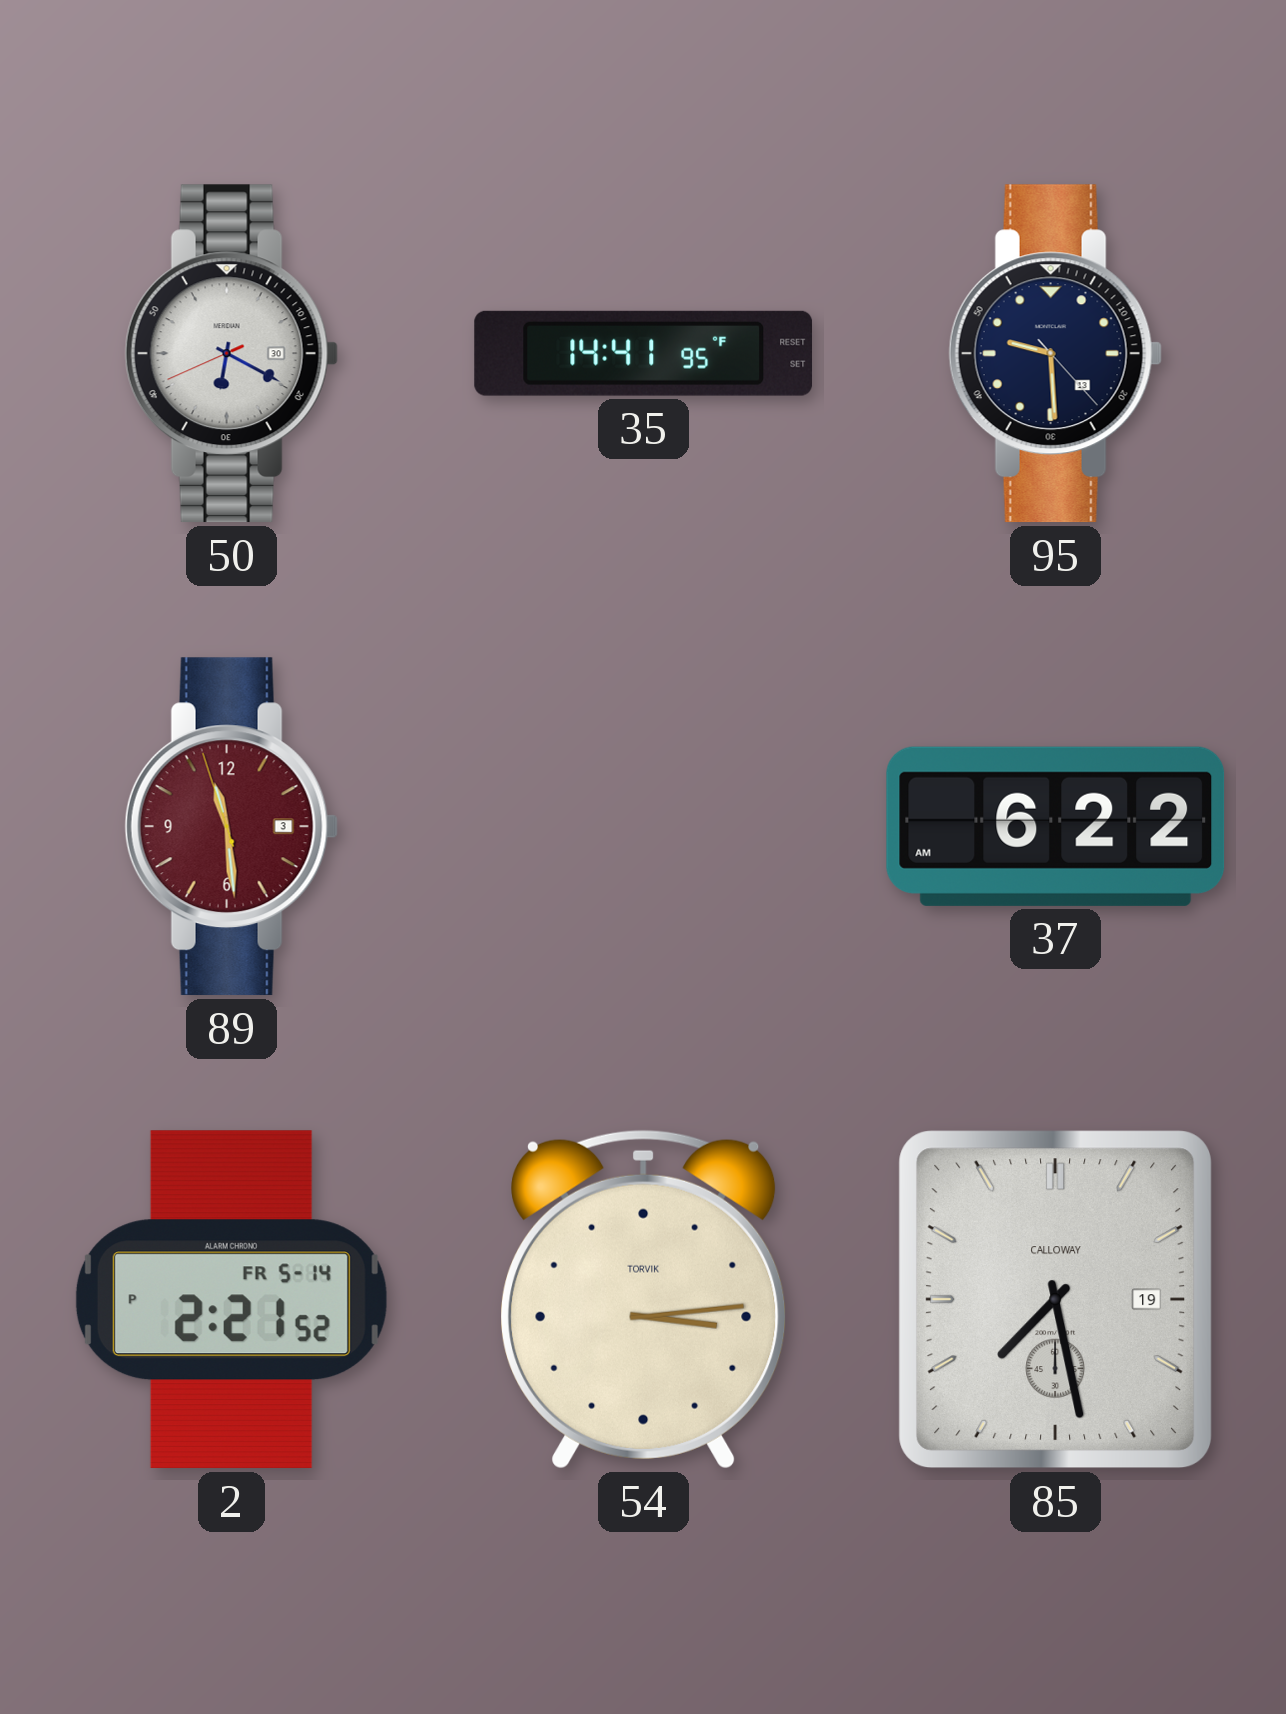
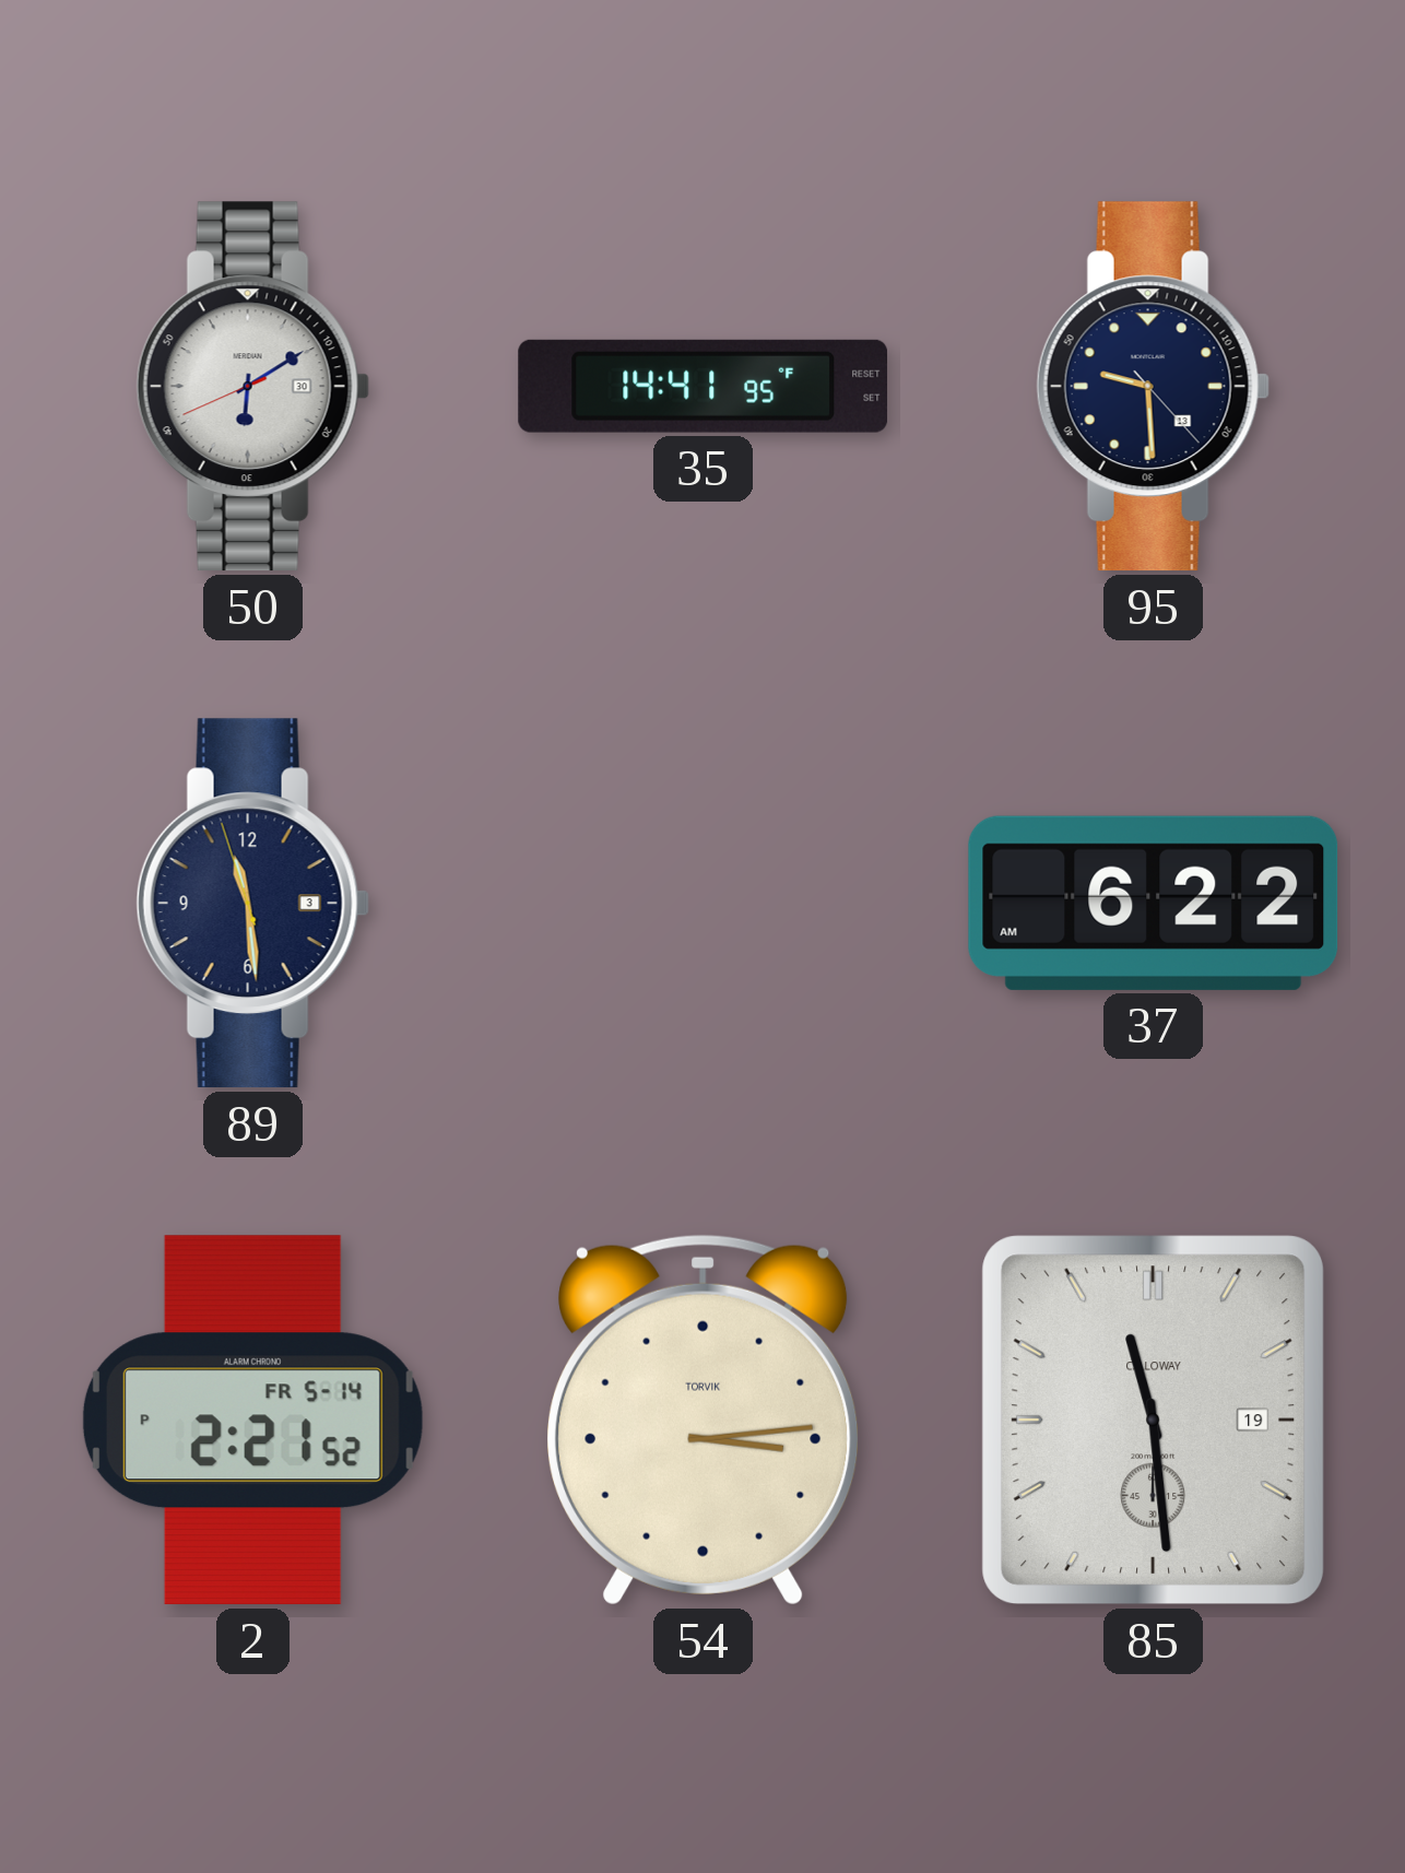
50: 6:19 -> 6:09
89 dial: burgundy -> navy
85: 7:28 -> 11:29
